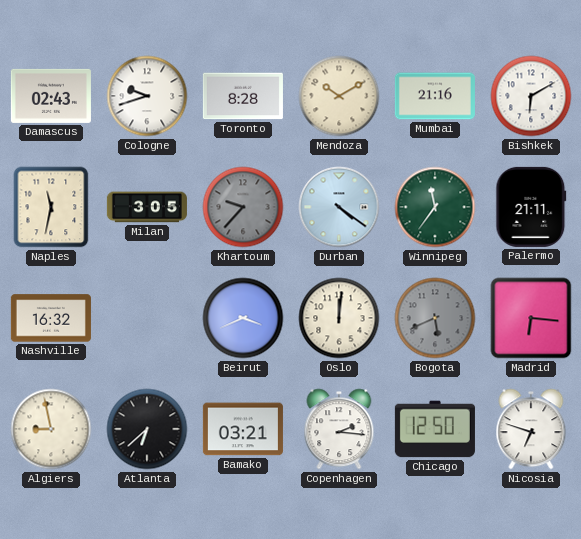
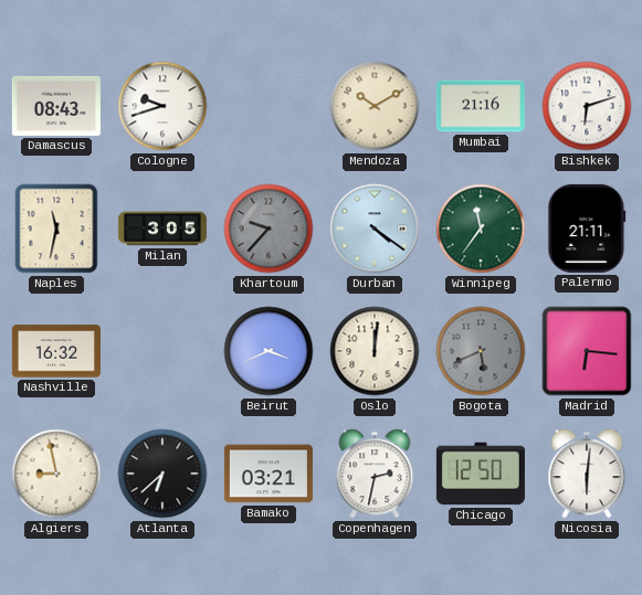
Damascus: 02:43 -> 08:43
Toronto: 8:28 -> none
Bishkek: 6:10 -> 6:12
Copenhagen: 2:16 -> 2:32
Nicosia: 6:48 -> 6:01
